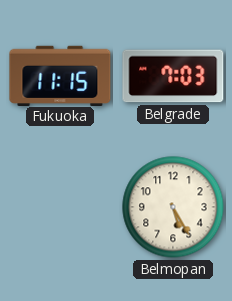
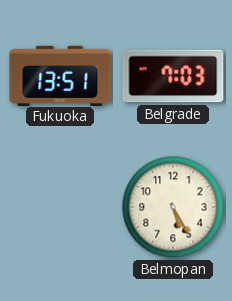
Fukuoka: 11:15 -> 13:51
